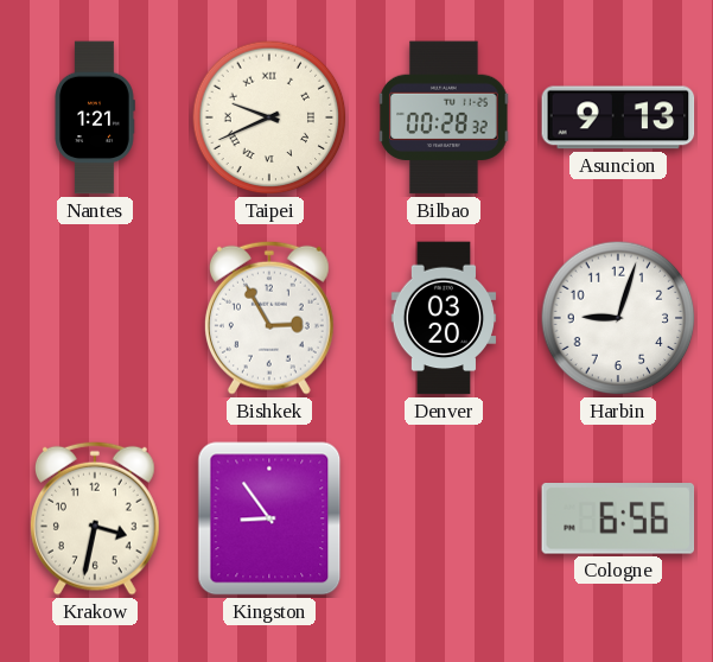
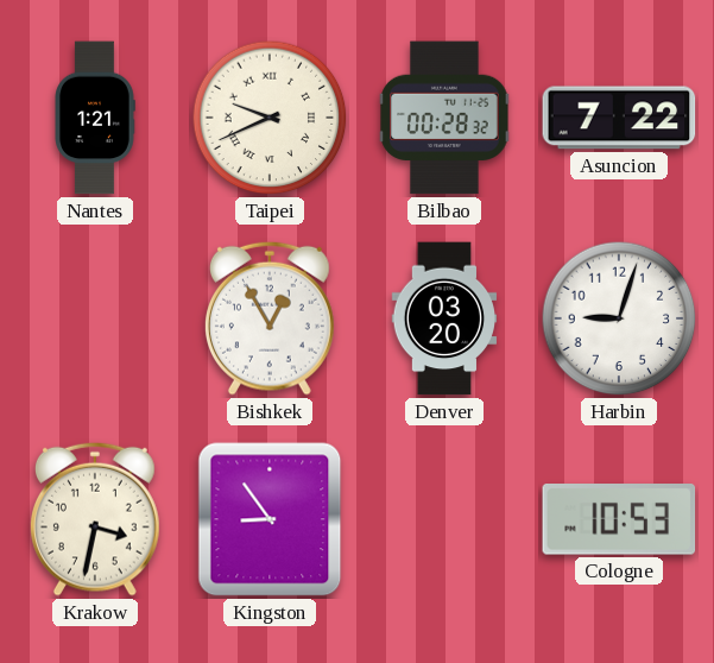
Asuncion: 9:13 -> 7:22
Bishkek: 2:55 -> 12:55
Cologne: 6:56 -> 10:53
